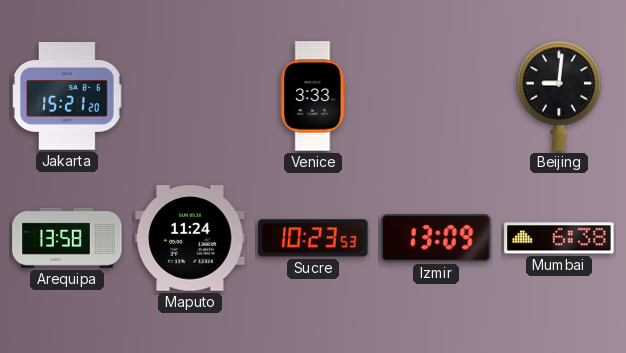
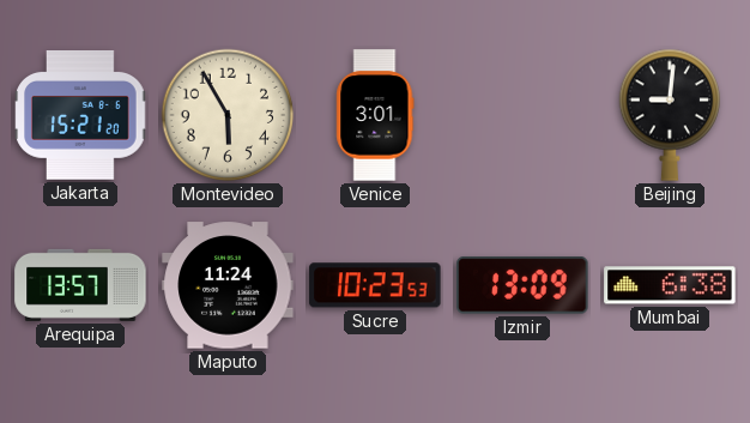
Montevideo: none -> 5:55
Venice: 3:33 -> 3:01
Arequipa: 13:58 -> 13:57
